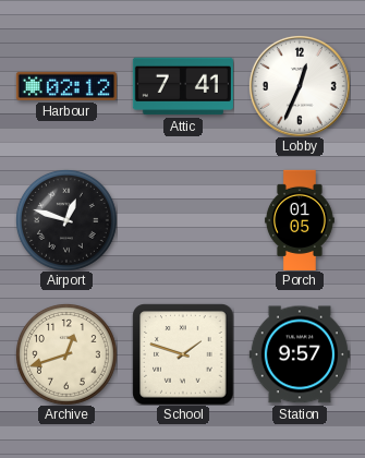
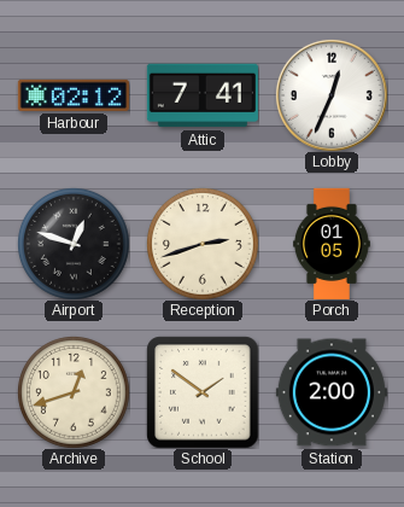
Reception: none -> 2:42
School: 1:48 -> 1:51
Station: 9:57 -> 2:00
